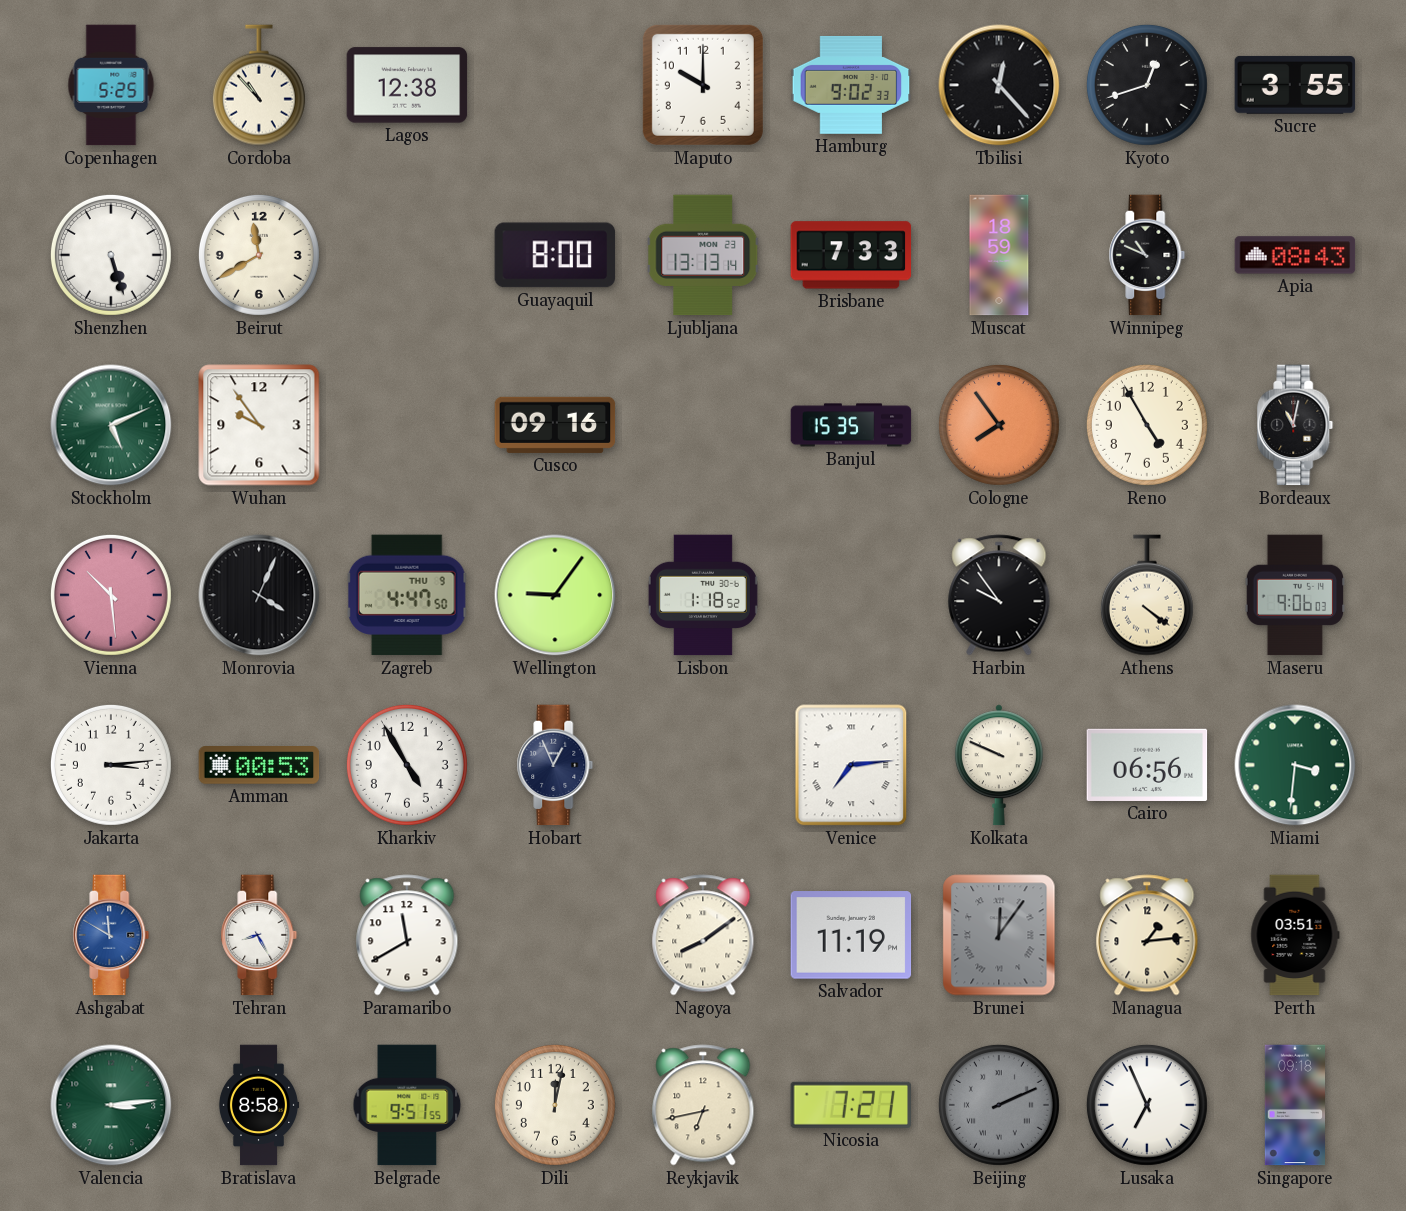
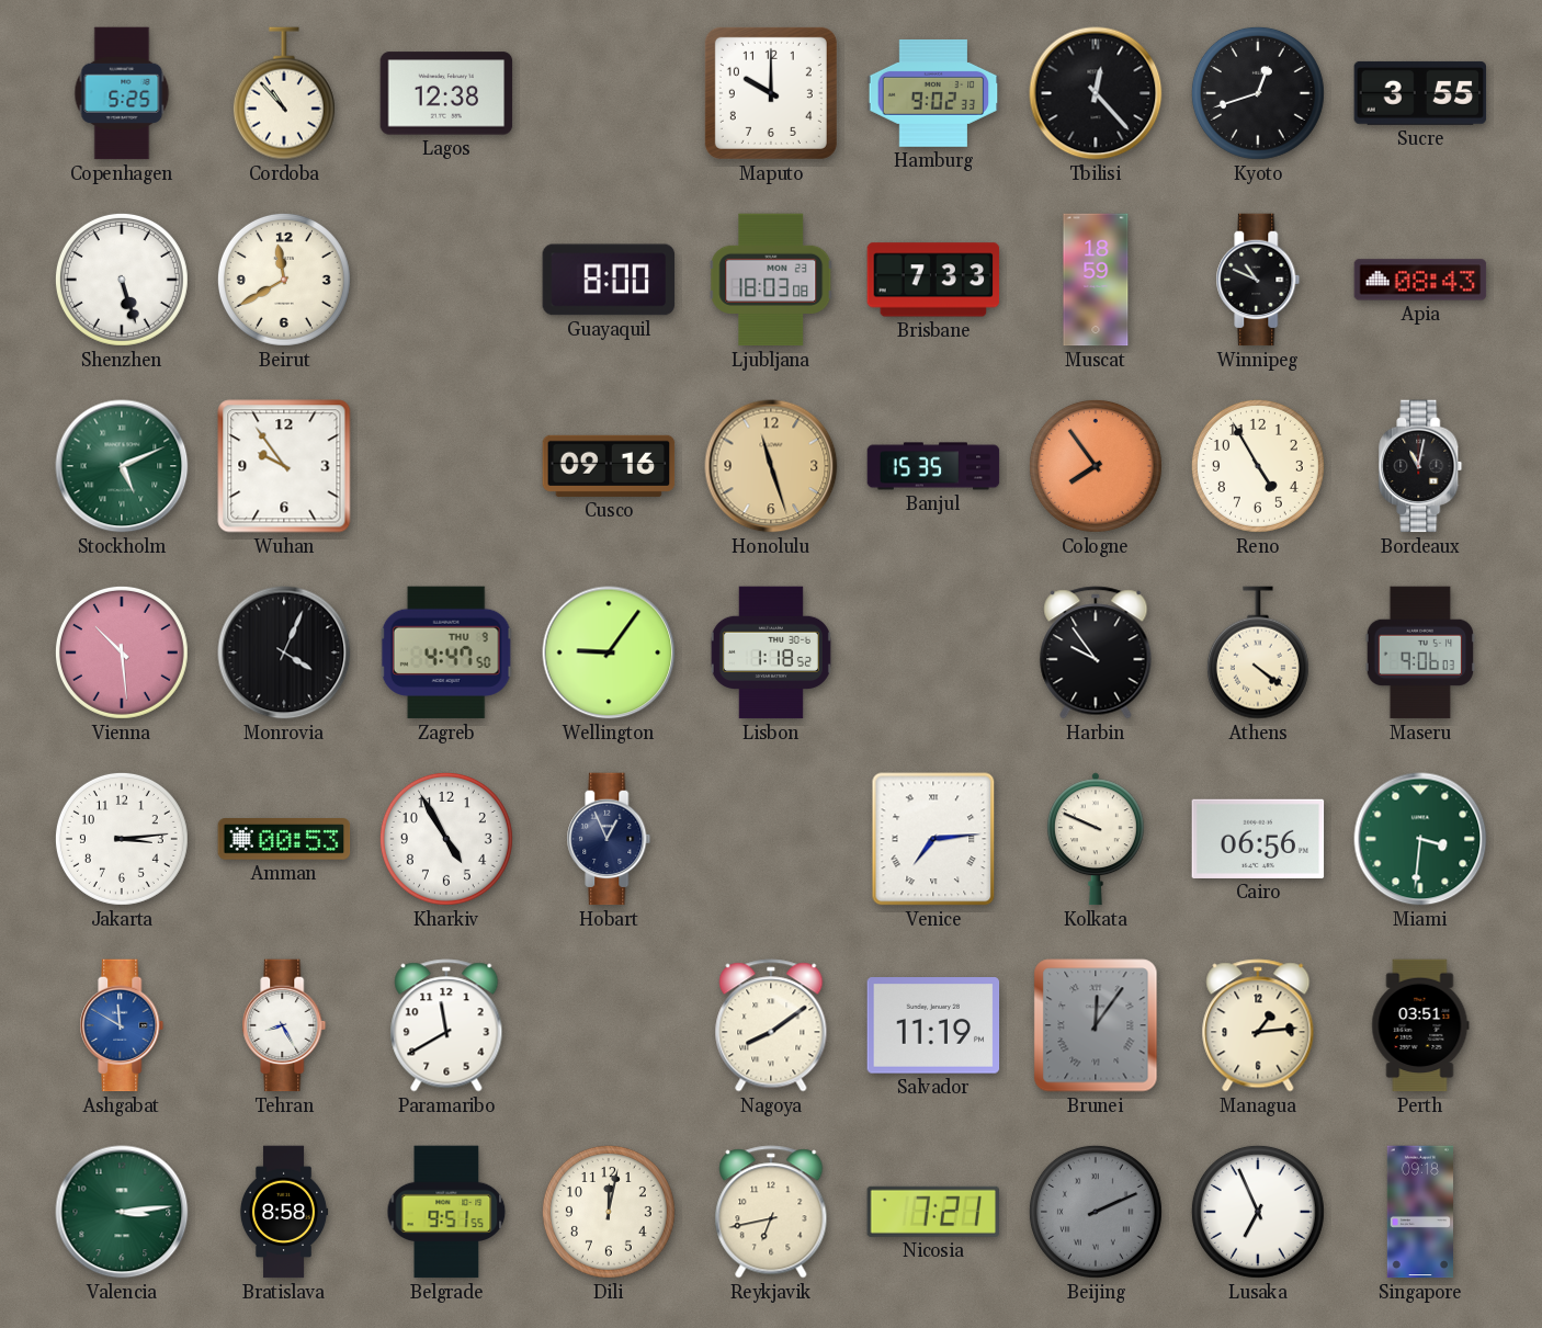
Ljubljana: 13:13 -> 18:03
Honolulu: none -> 11:27
